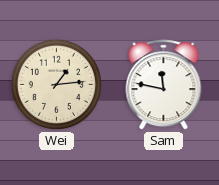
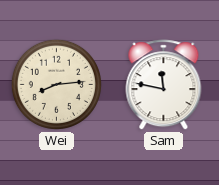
Wei: 1:14 -> 8:14
